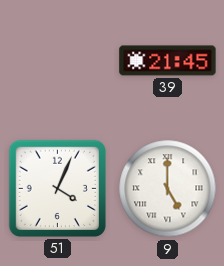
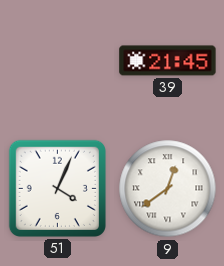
9: 5:00 -> 12:39
